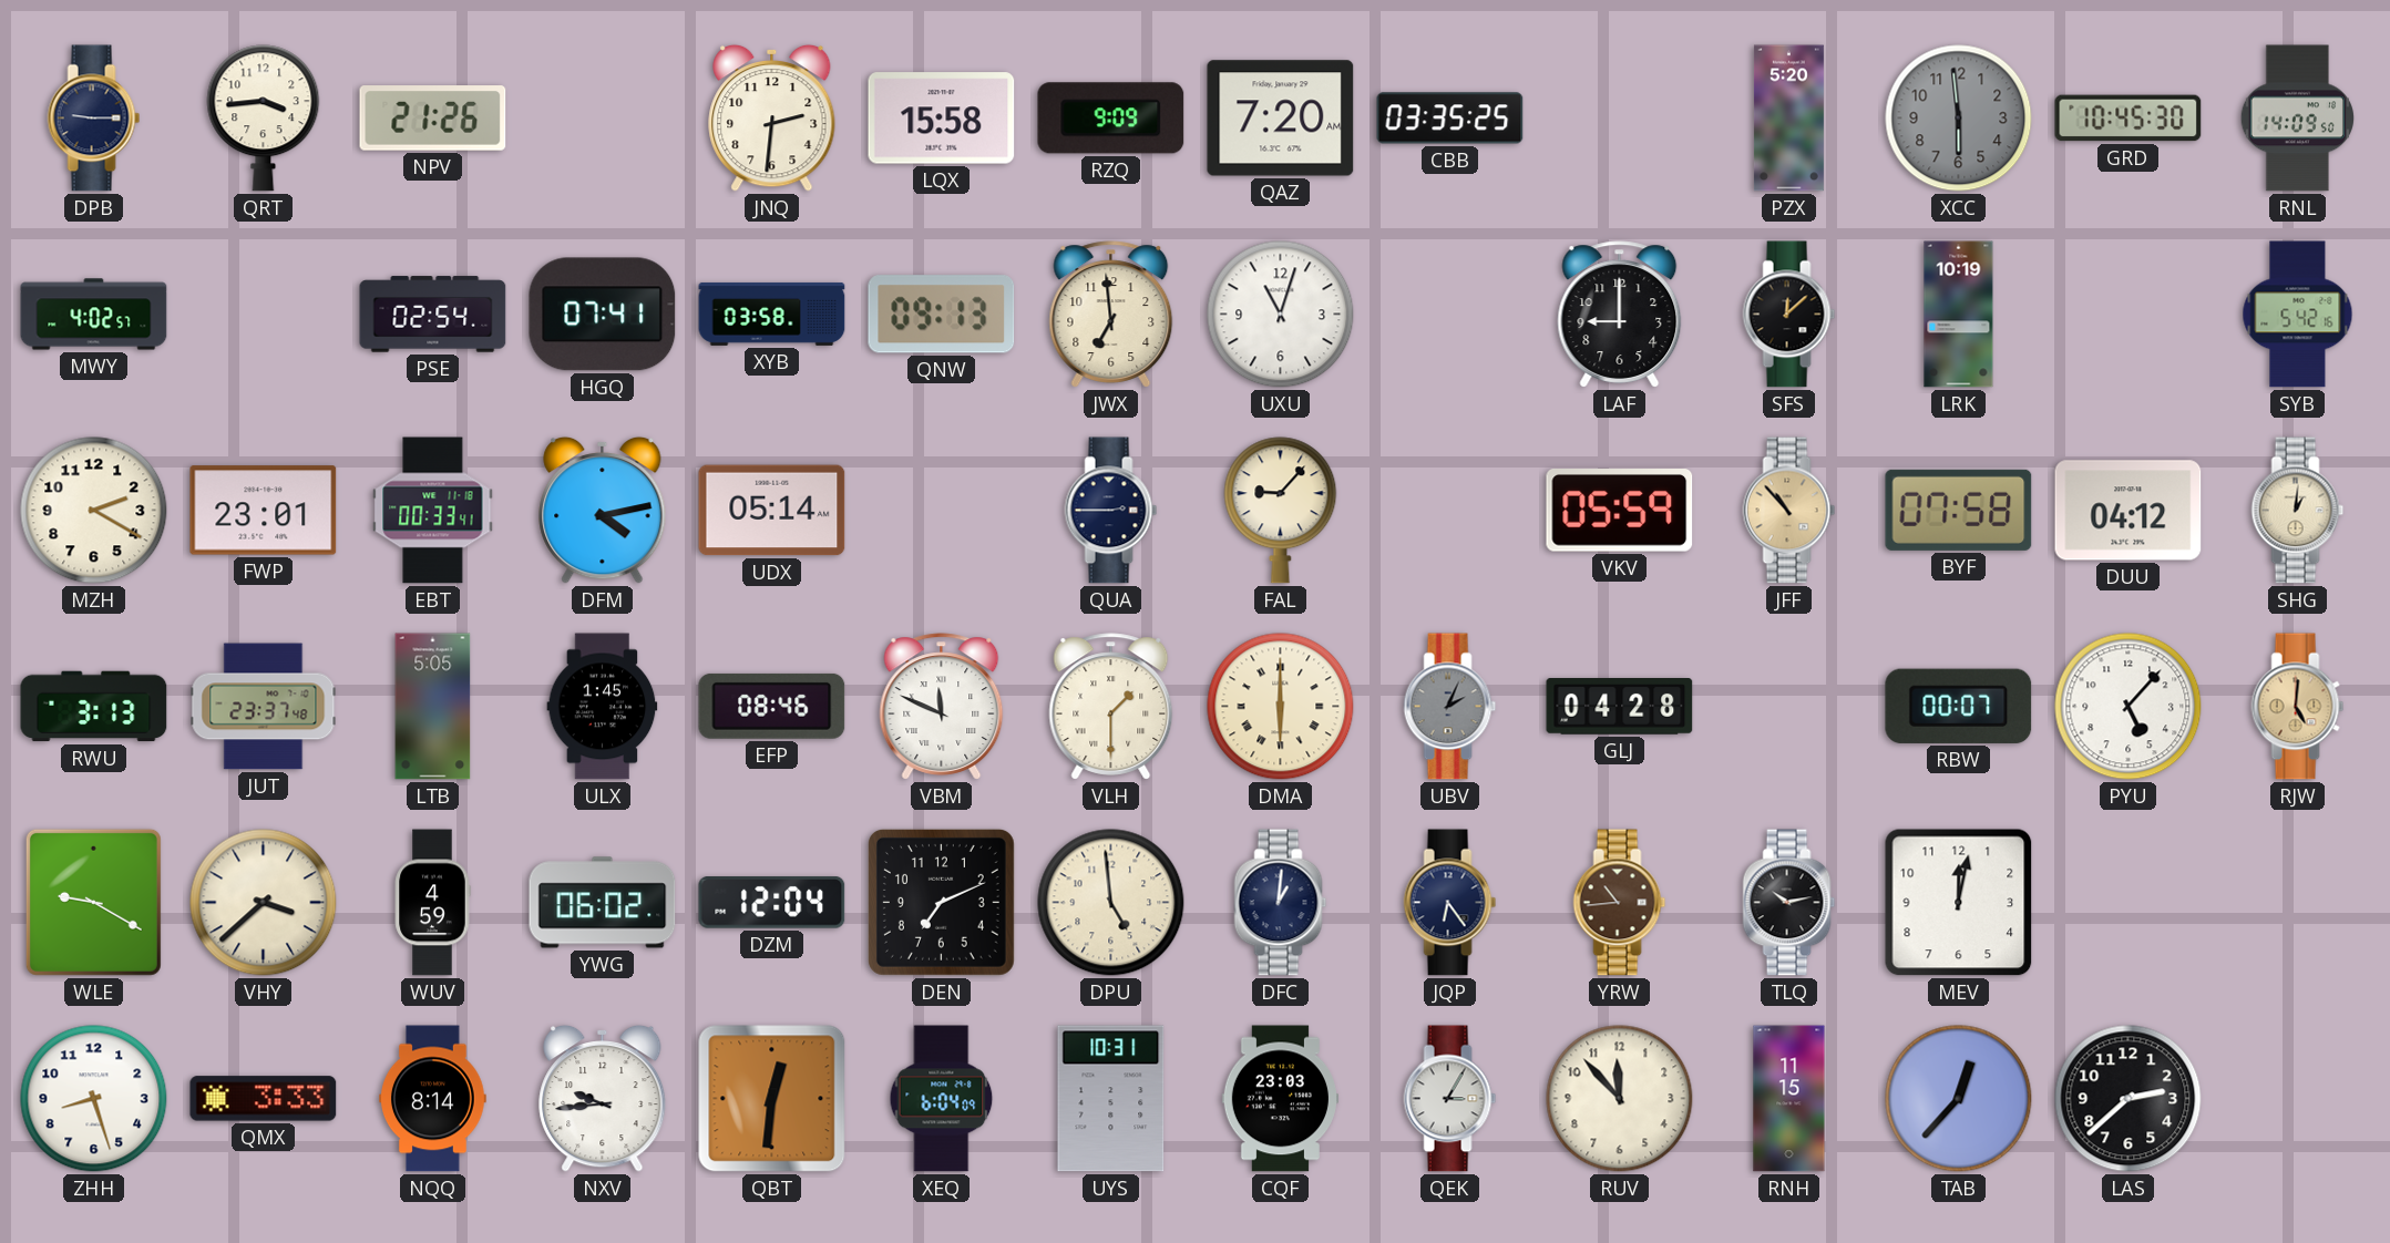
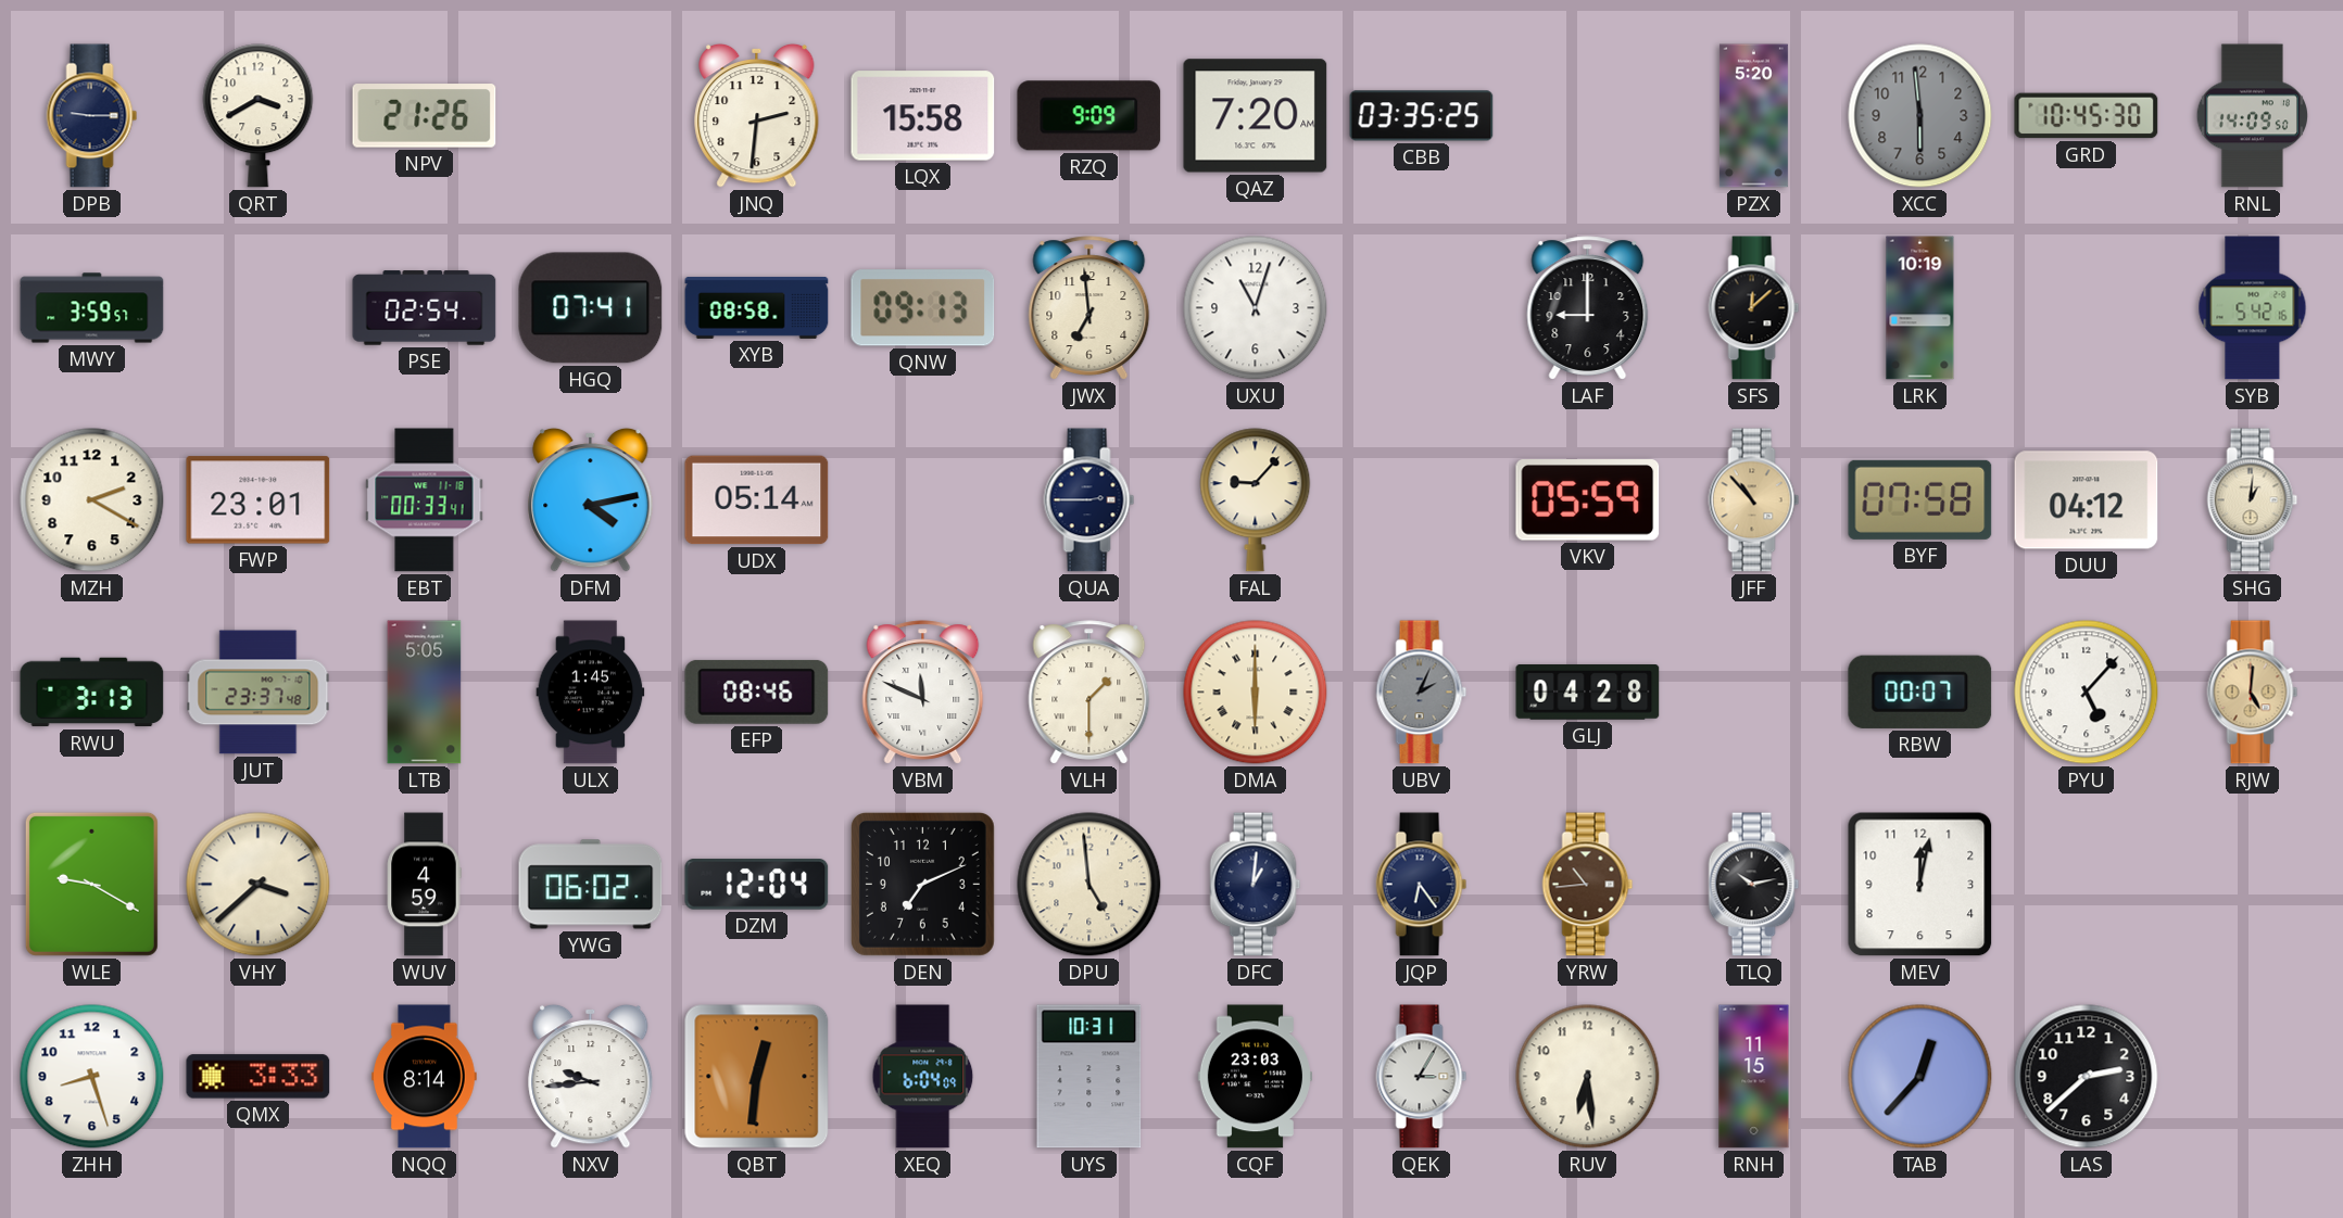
QRT: 3:44 -> 3:40
MWY: 4:02 -> 3:59
XYB: 03:58 -> 08:58
RUV: 11:53 -> 6:29
